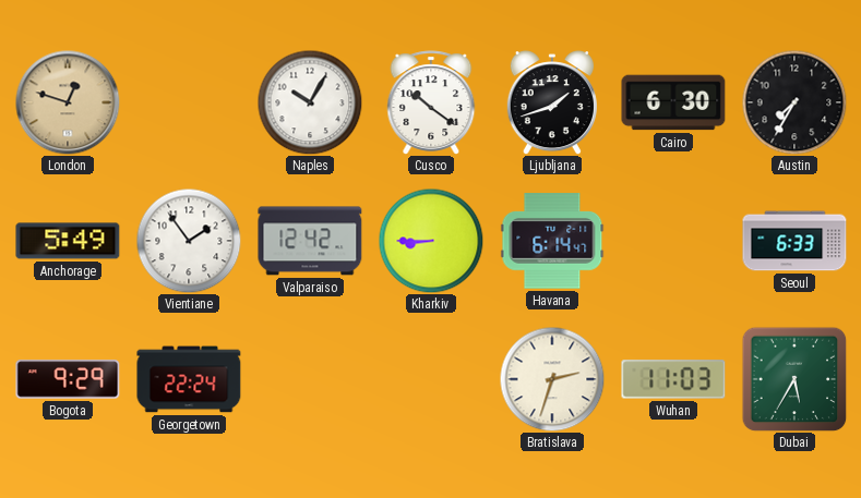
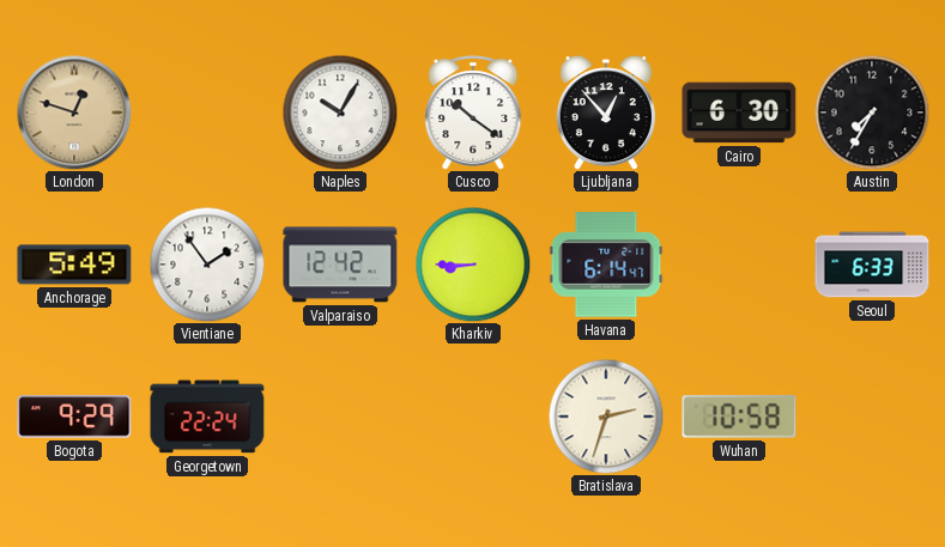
Ljubljana: 1:42 -> 12:53
Wuhan: 11:03 -> 10:58
Dubai: 5:35 -> none
